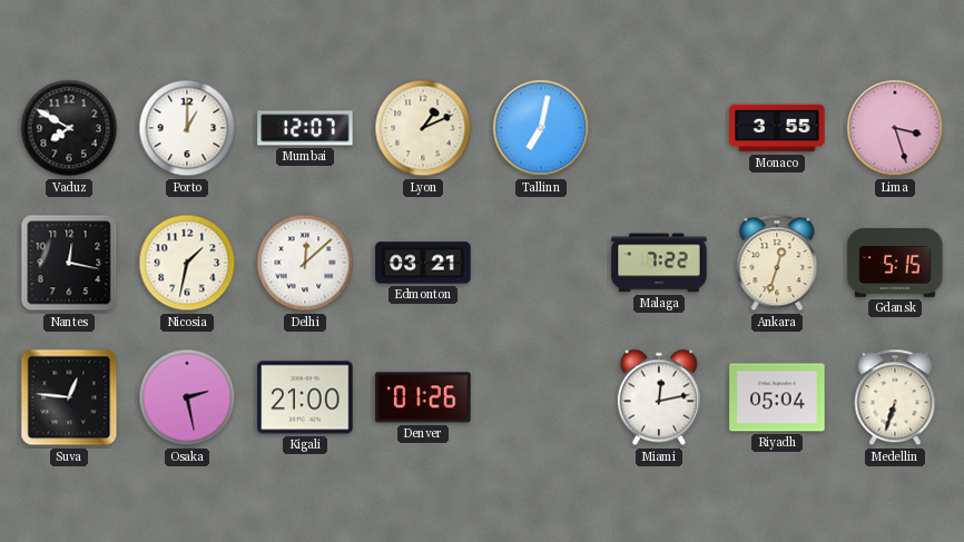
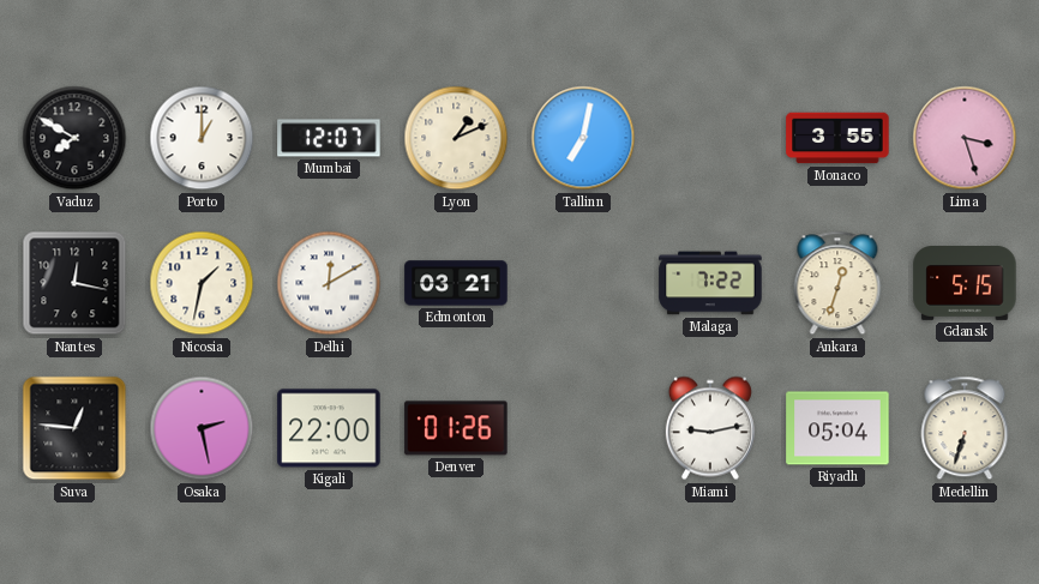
Delhi: 12:08 -> 12:10
Kigali: 21:00 -> 22:00
Miami: 12:13 -> 9:13
